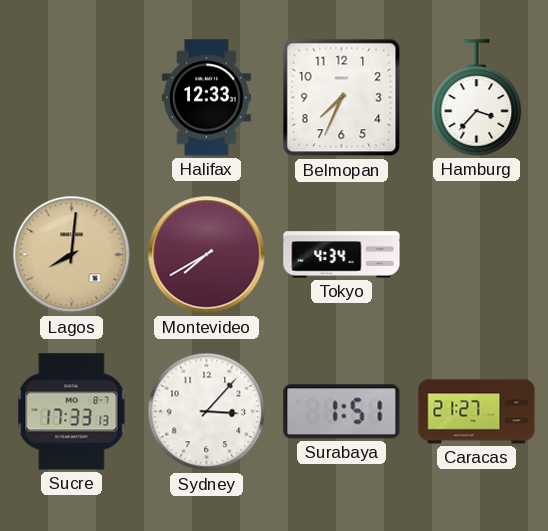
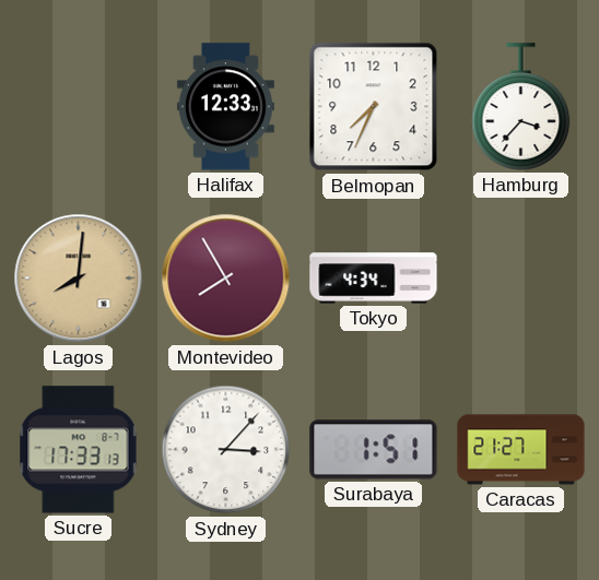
Montevideo: 7:40 -> 7:55
